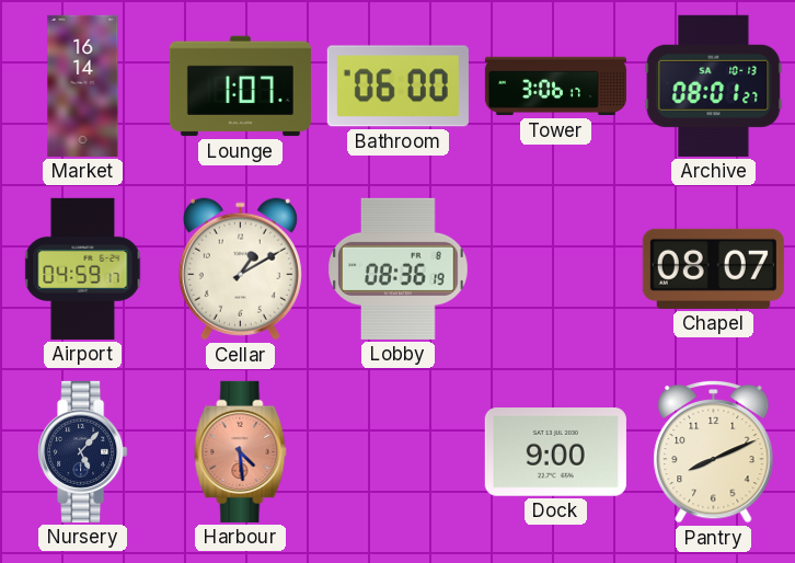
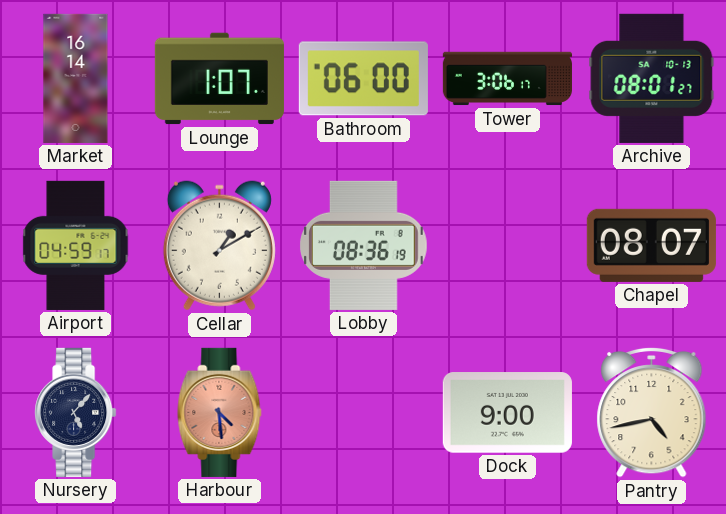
Pantry: 8:11 -> 4:43
